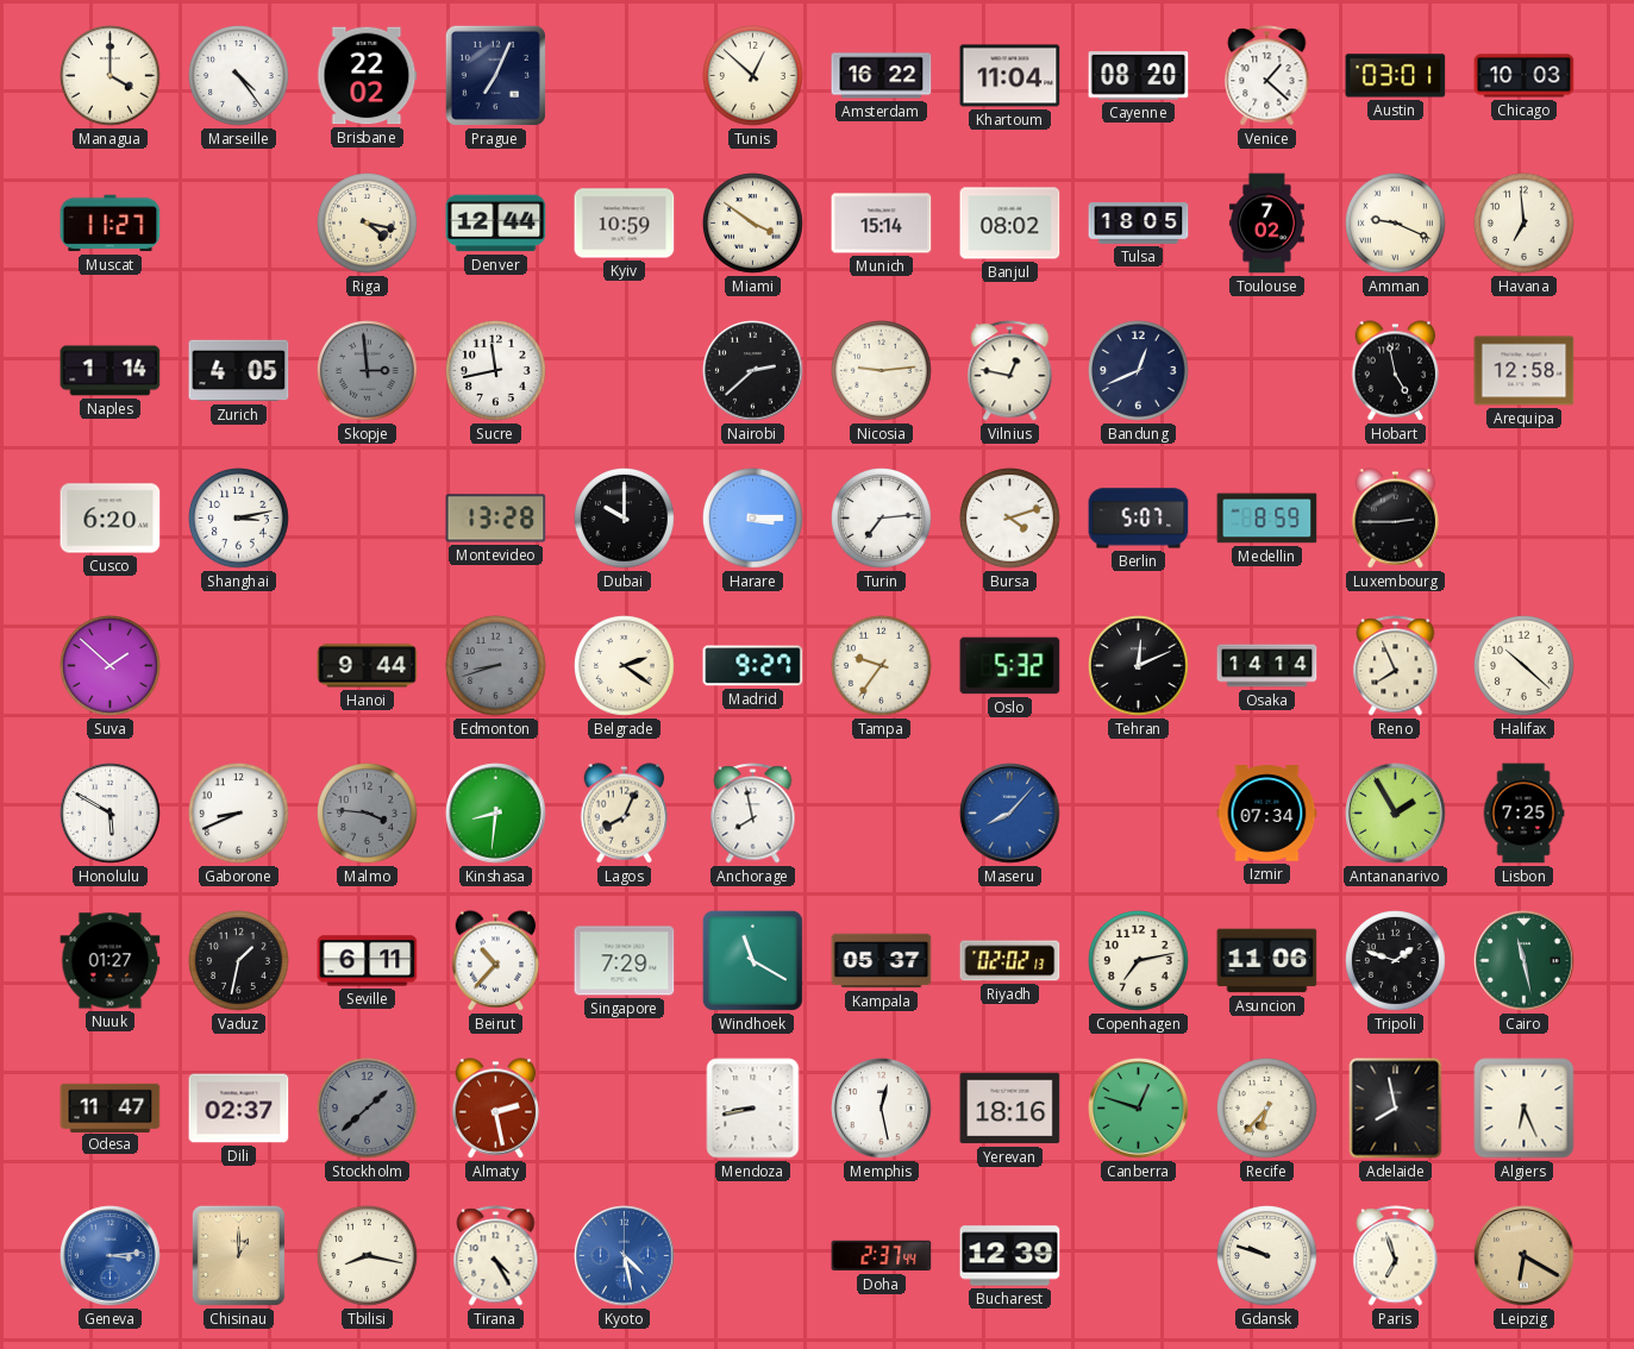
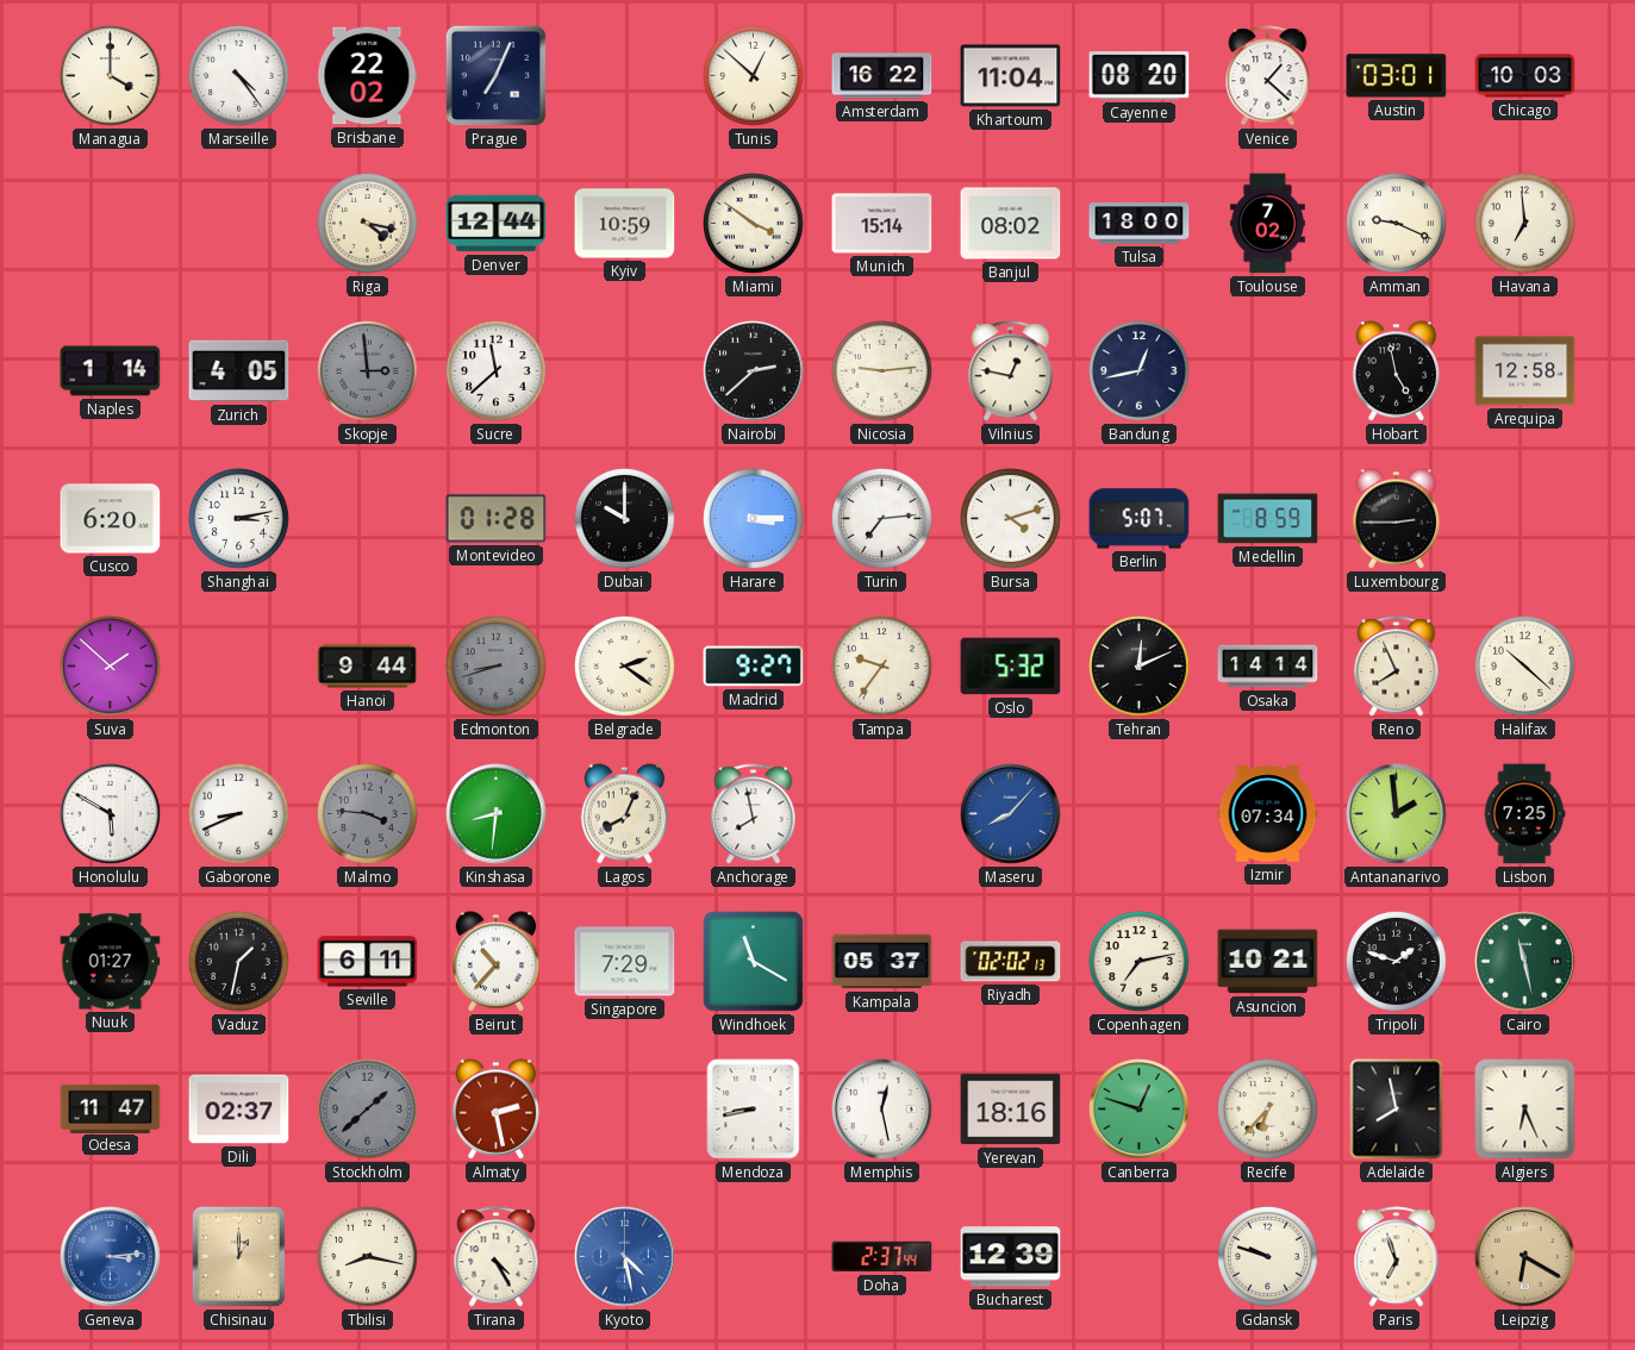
Muscat: 11:27 -> none
Tulsa: 18:05 -> 18:00
Sucre: 11:43 -> 11:38
Bandung: 12:41 -> 12:43
Montevideo: 13:28 -> 01:28
Antananarivo: 1:55 -> 1:59
Asuncion: 11:06 -> 10:21
